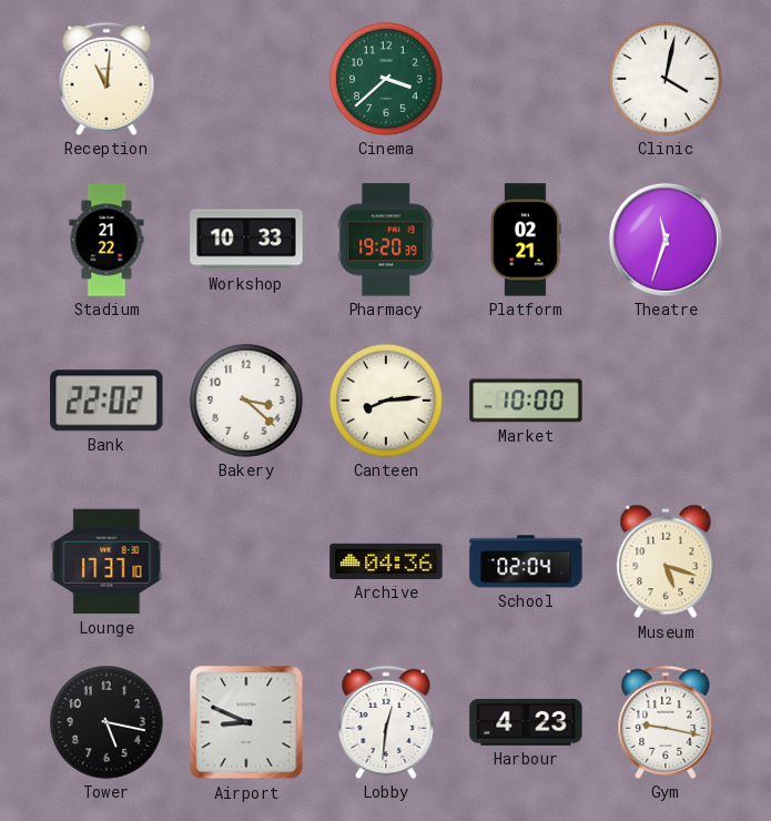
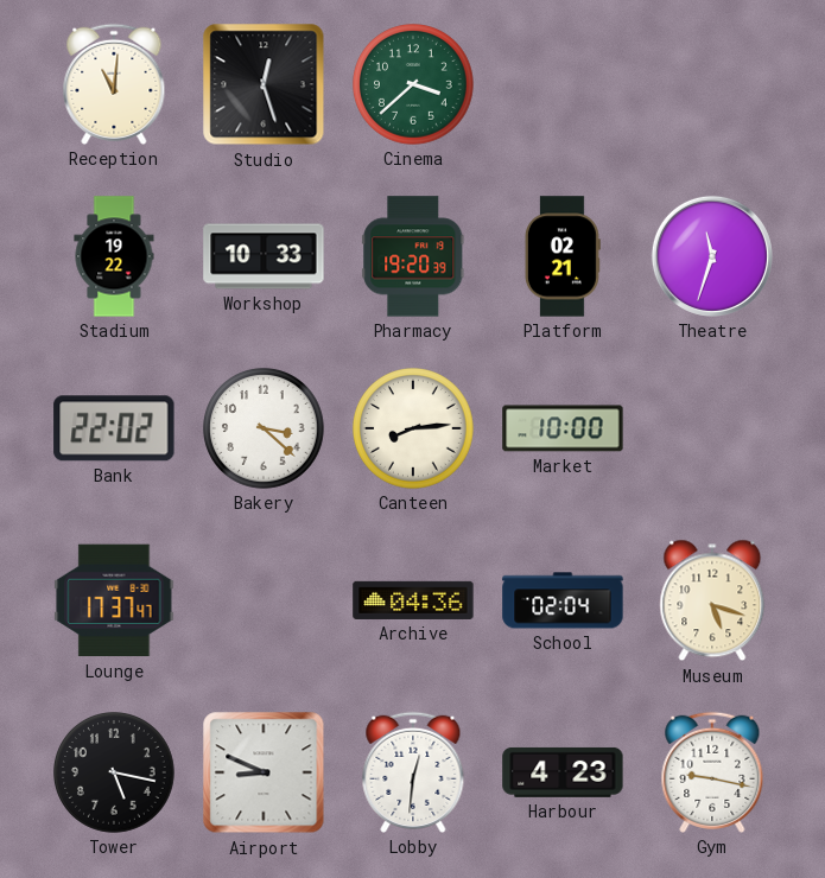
Studio: none -> 12:27
Clinic: 4:02 -> none
Stadium: 21:22 -> 19:22
Lounge: 17:37:10 -> 17:37:47
